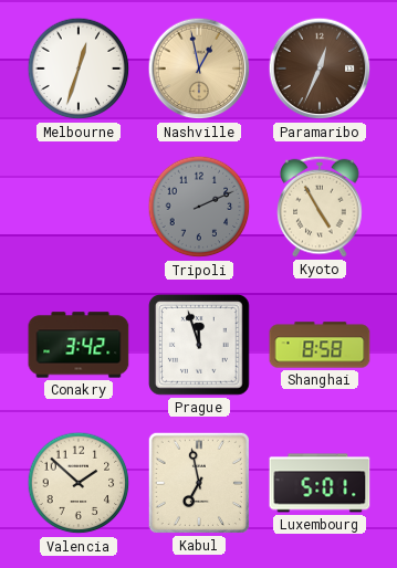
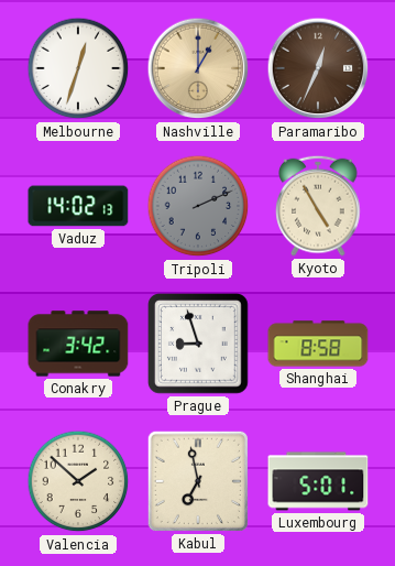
Nashville: 12:58 -> 1:00
Vaduz: none -> 14:02
Prague: 11:57 -> 8:57
